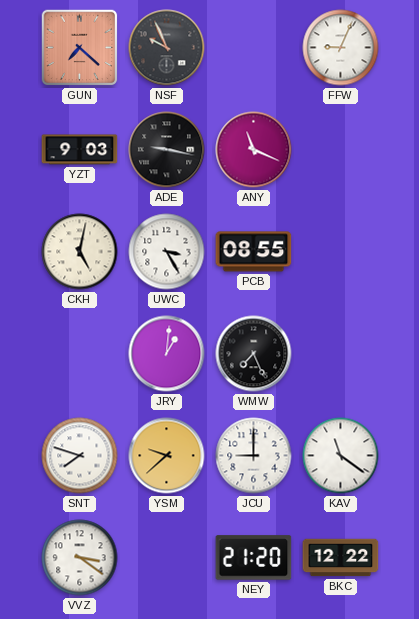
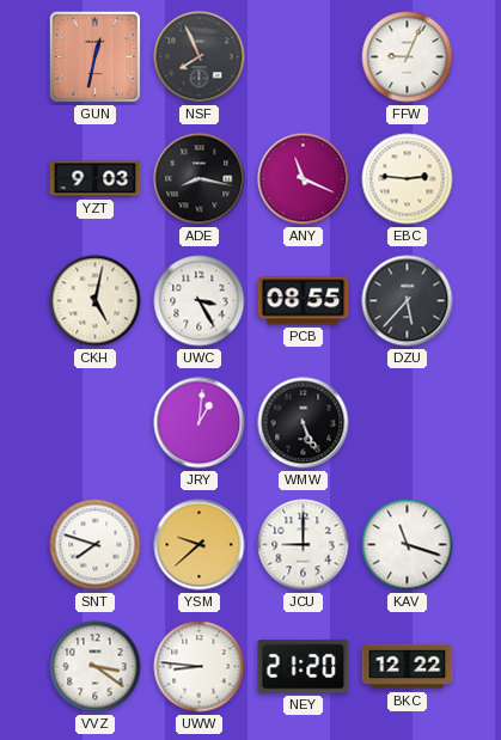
GUN: 7:22 -> 12:32
NSF: 9:56 -> 7:56
ADE: 9:17 -> 8:17
EBC: none -> 2:46
DZU: none -> 5:37
WMW: 7:26 -> 5:26
KAV: 11:21 -> 11:18
UWW: none -> 8:46
